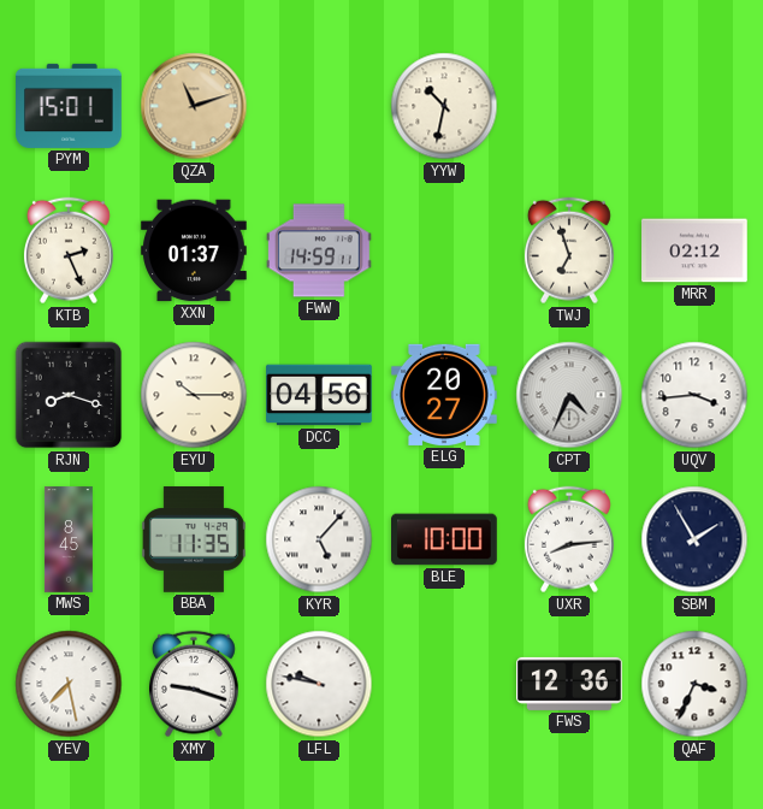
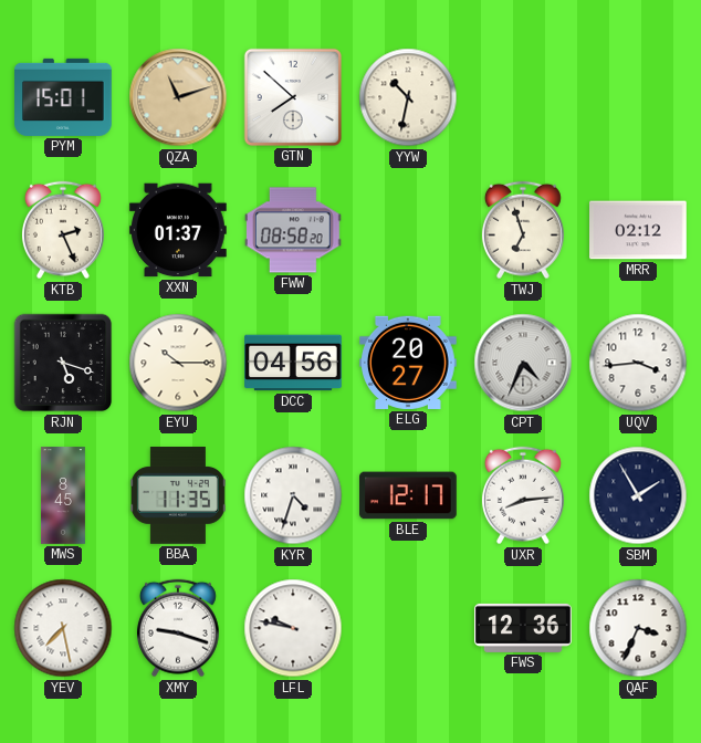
GTN: none -> 7:52
FWW: 14:59 -> 08:58
RJN: 8:18 -> 5:18
KYR: 5:07 -> 4:33
BLE: 10:00 -> 12:17
